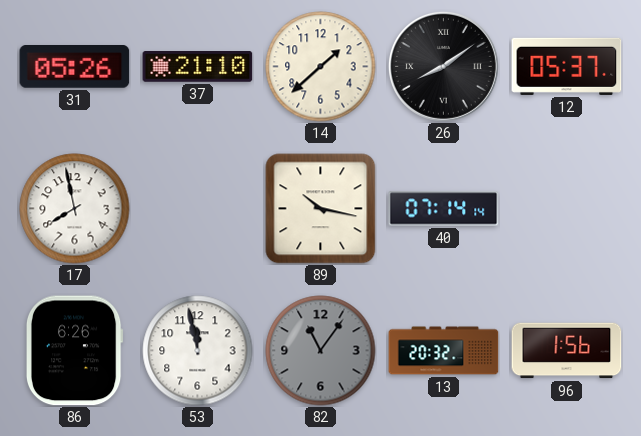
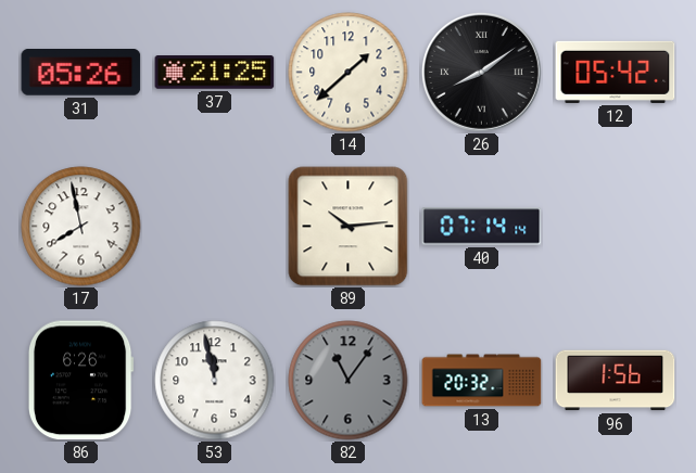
37: 21:10 -> 21:25
12: 05:37 -> 05:42
89: 10:17 -> 10:14
